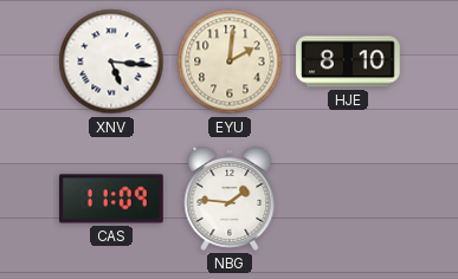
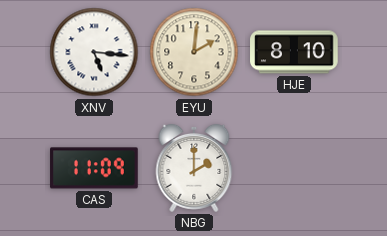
NBG: 1:46 -> 2:00
